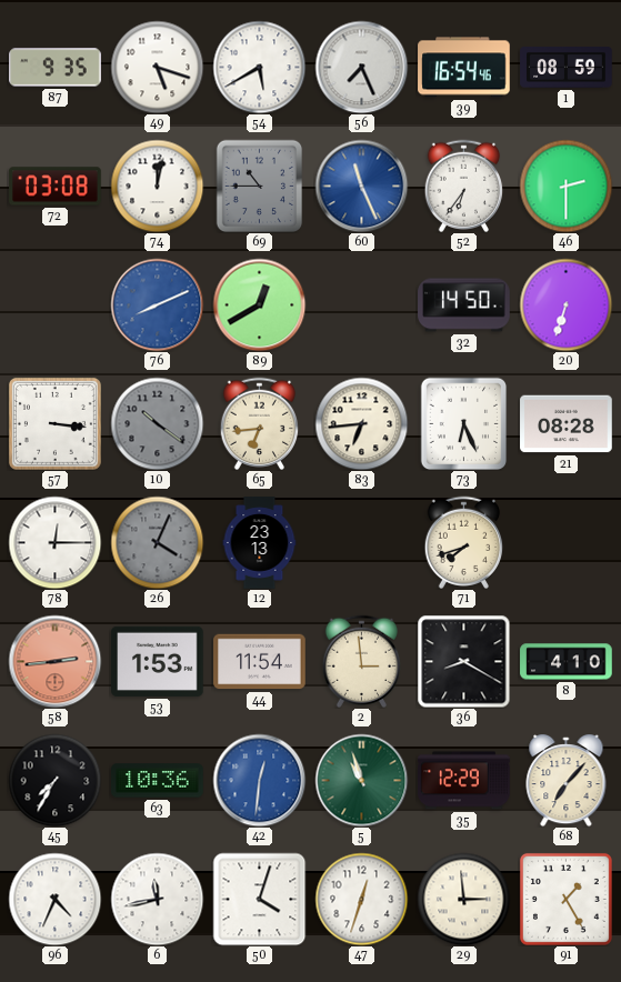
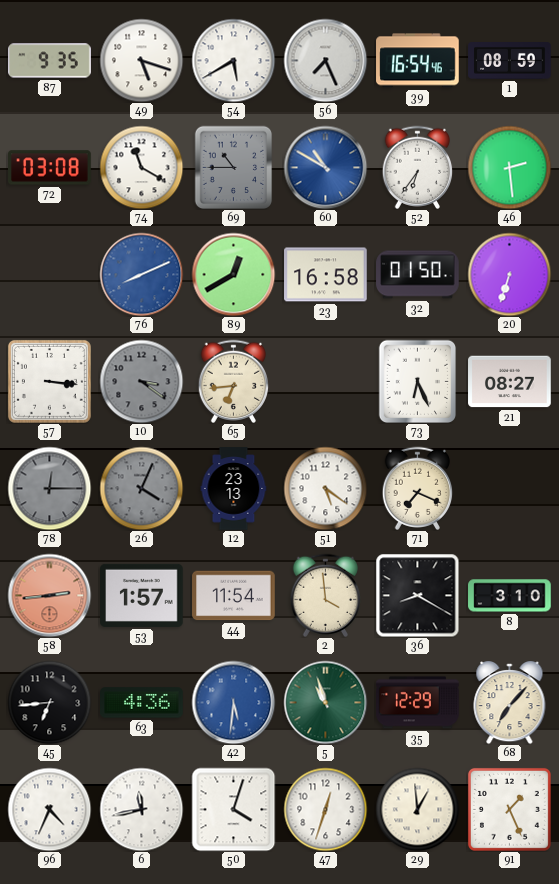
74: 12:02 -> 11:20
60: 11:26 -> 10:50
46: 2:30 -> 2:29
23: none -> 16:58
32: 14:50 -> 01:50
10: 10:21 -> 3:21
83: 6:44 -> none
21: 08:28 -> 08:27
78 dial: white -> grey
51: none -> 5:21
71: 7:42 -> 7:19
53: 1:53 -> 1:57
2: 2:59 -> 3:59
8: 4:10 -> 3:10
45: 7:35 -> 6:44
63: 10:36 -> 4:36
42: 12:31 -> 5:31
29: 2:59 -> 12:59
91: 1:25 -> 1:26
